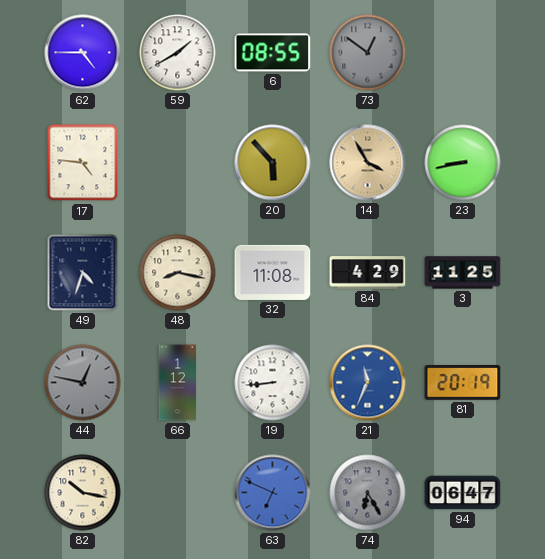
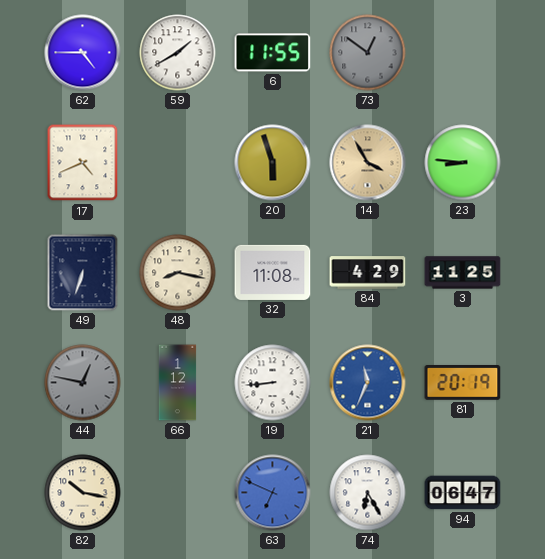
6: 08:55 -> 11:55
17: 4:46 -> 4:41
20: 5:53 -> 5:57
23: 8:43 -> 8:46
49: 4:33 -> 6:33
74 dial: grey -> white
